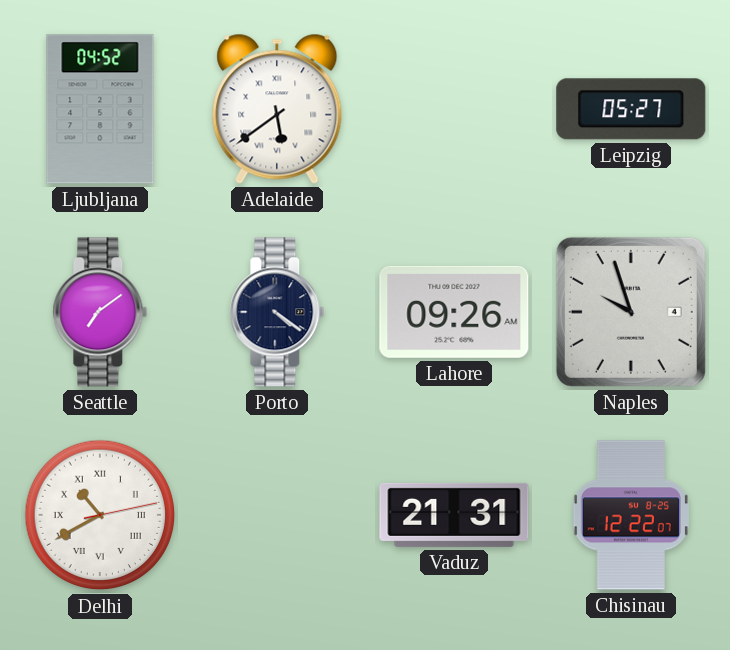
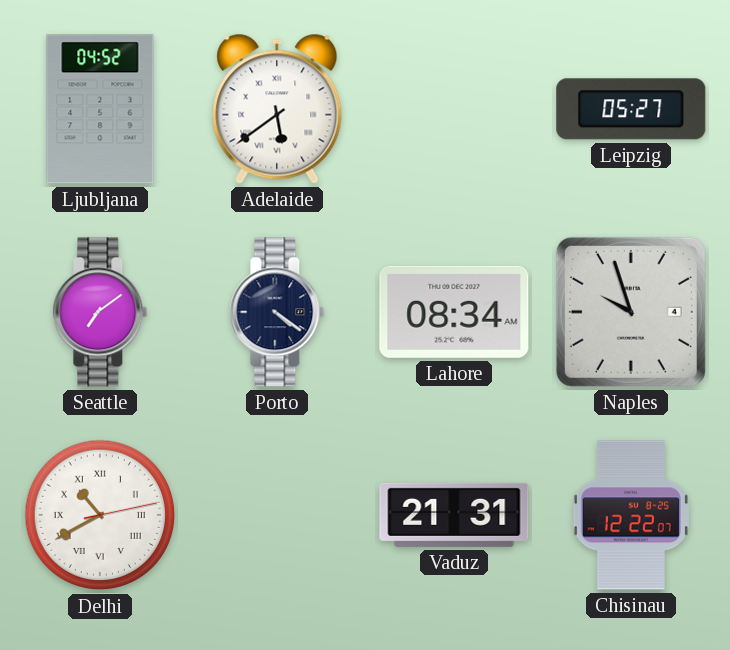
Lahore: 09:26 -> 08:34
